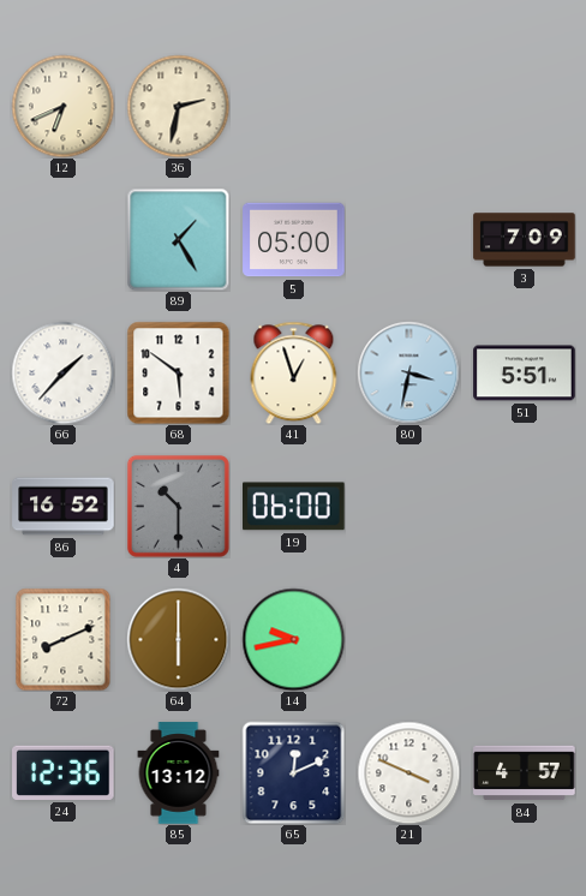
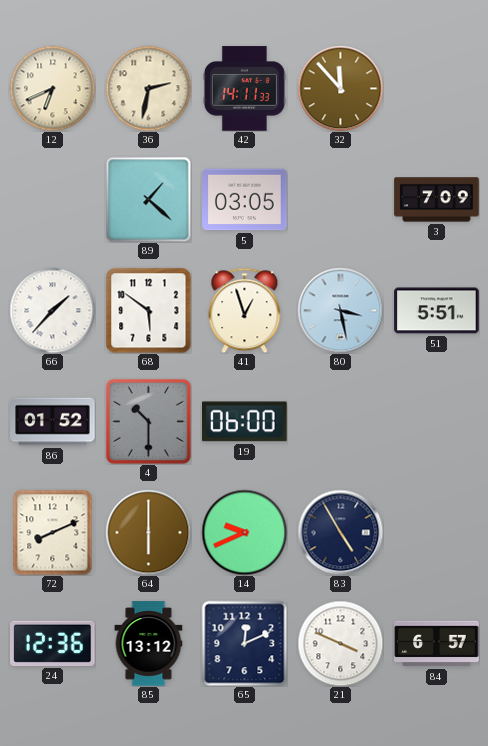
42: none -> 14:11
32: none -> 11:53
89: 1:25 -> 1:22
5: 05:00 -> 03:05
80: 3:32 -> 3:28
86: 16:52 -> 01:52
14: 9:43 -> 9:41
83: none -> 4:55
84: 4:57 -> 6:57
